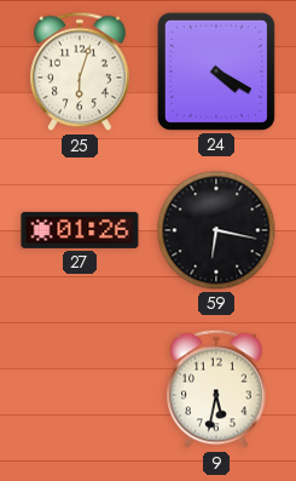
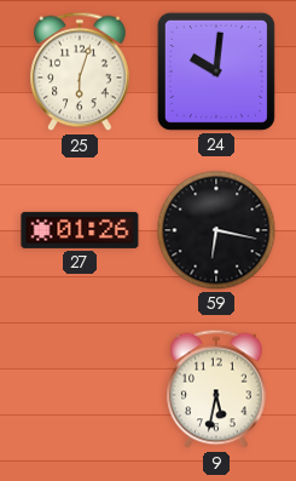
24: 4:20 -> 10:01
